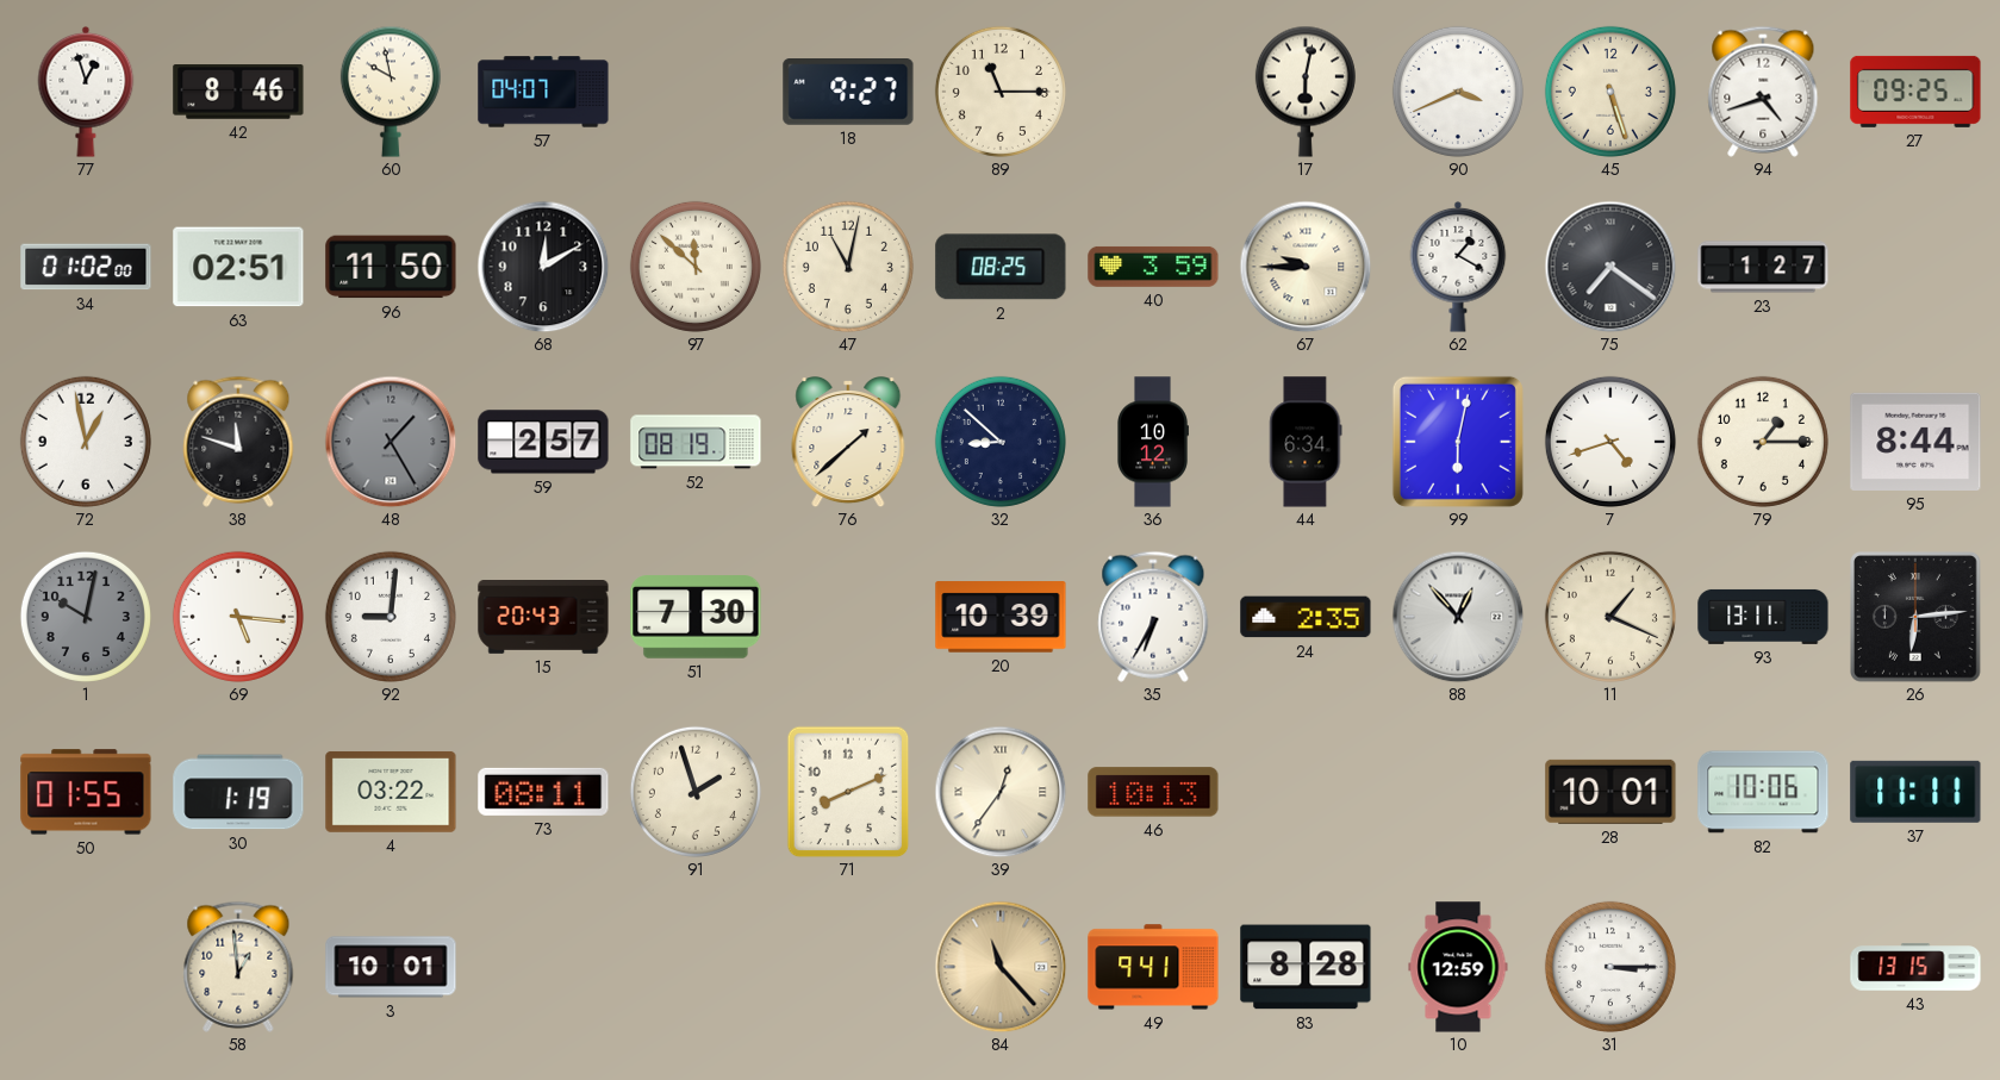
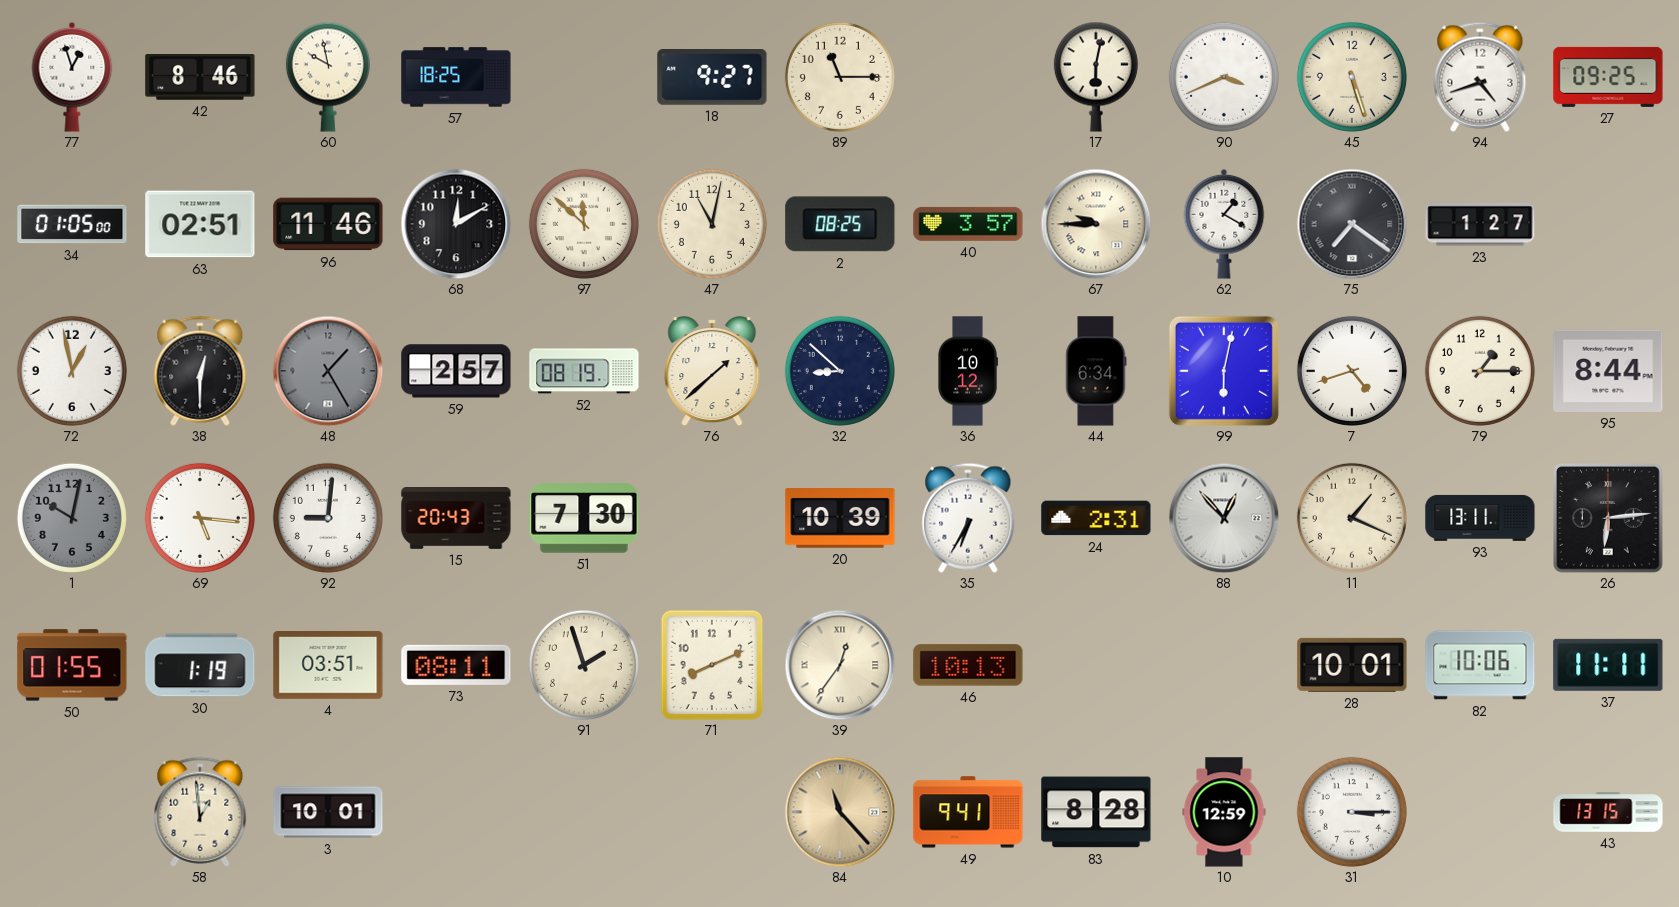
57: 04:07 -> 18:25
34: 01:02 -> 01:05
96: 11:50 -> 11:46
40: 3:59 -> 3:57
38: 11:48 -> 12:30
24: 2:35 -> 2:31
4: 03:22 -> 03:51
